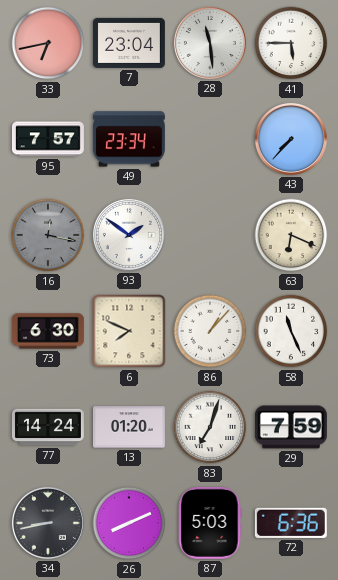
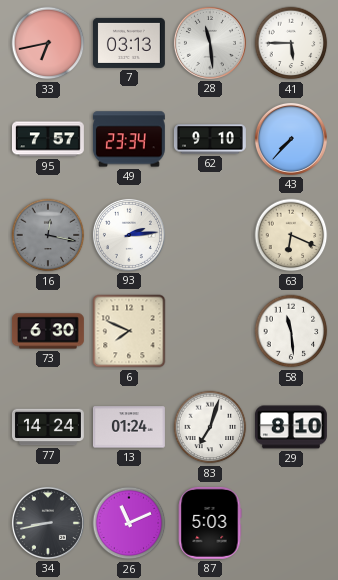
7: 23:04 -> 03:13
62: none -> 9:10
93: 1:51 -> 2:14
86: 1:07 -> none
58: 11:26 -> 11:29
13: 01:20 -> 01:24
29: 7:59 -> 8:10
26: 8:11 -> 11:11
72: 6:36 -> none
